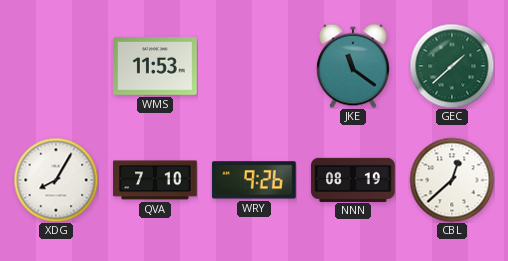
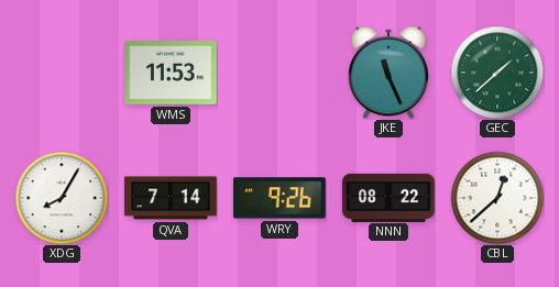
JKE: 11:21 -> 11:26
QVA: 7:10 -> 7:14
NNN: 08:19 -> 08:22
